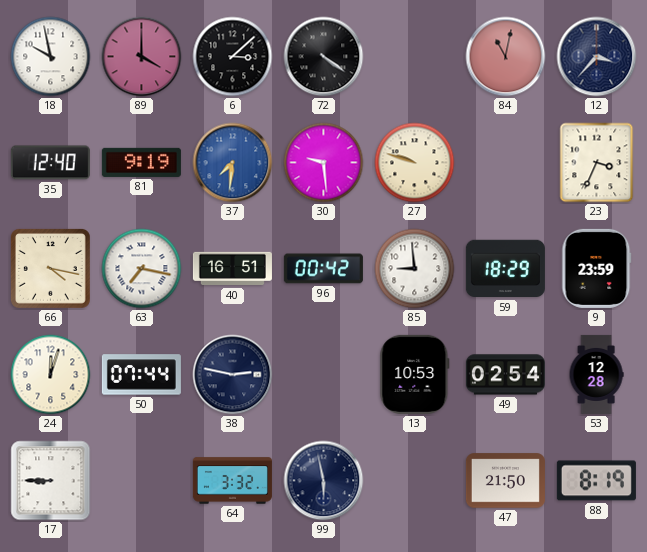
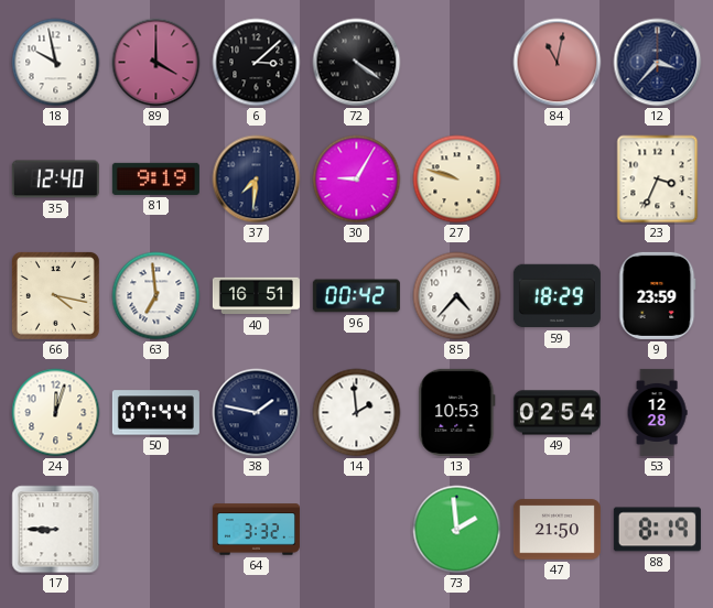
37 dial: blue -> navy
30: 9:29 -> 9:05
63: 7:17 -> 6:59
85: 8:59 -> 4:37
38: 2:47 -> 1:47
14: none -> 1:59
99: 5:58 -> none
73: none -> 1:59
